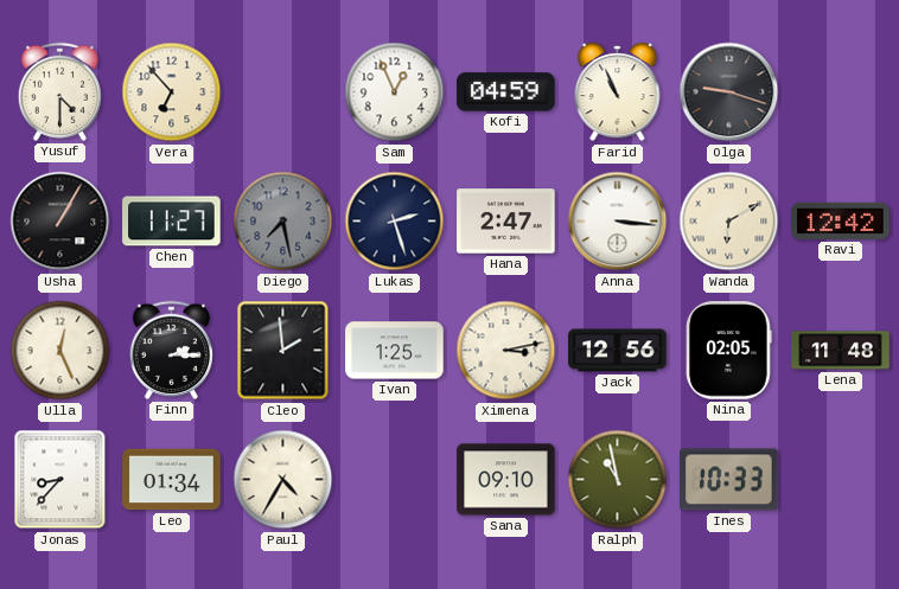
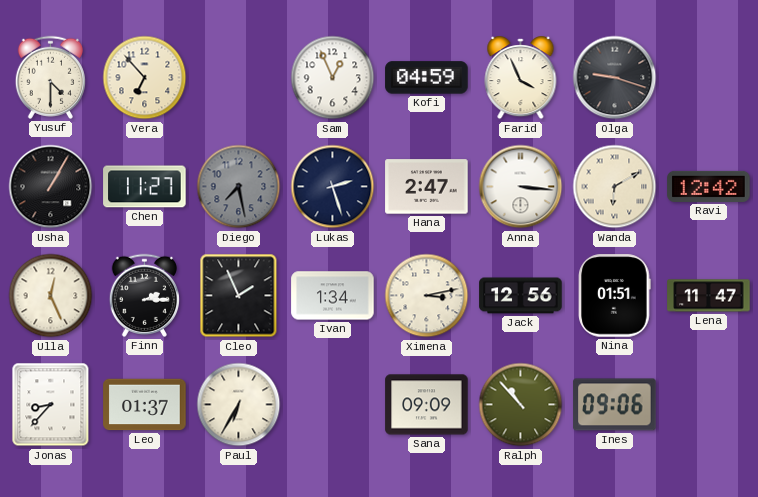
Farid: 10:56 -> 3:56
Cleo: 1:59 -> 1:56
Ivan: 1:25 -> 1:34
Nina: 02:05 -> 01:51
Lena: 11:48 -> 11:47
Leo: 01:34 -> 01:37
Paul: 4:35 -> 6:35
Sana: 09:10 -> 09:09
Ralph: 10:58 -> 10:53
Ines: 10:33 -> 09:06
